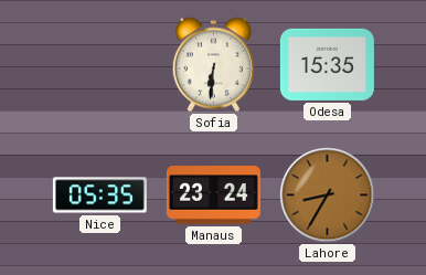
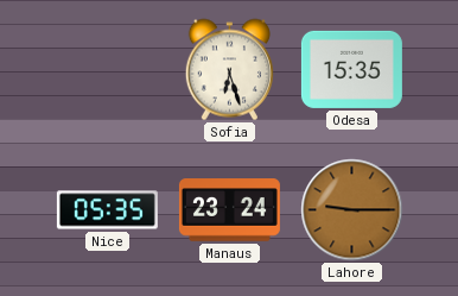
Sofia: 6:31 -> 6:27
Lahore: 8:35 -> 9:15
